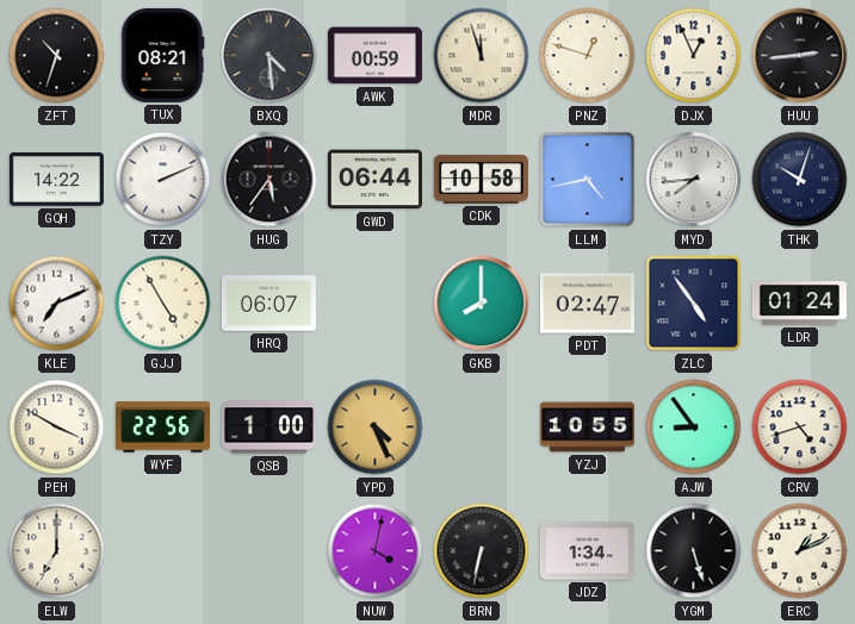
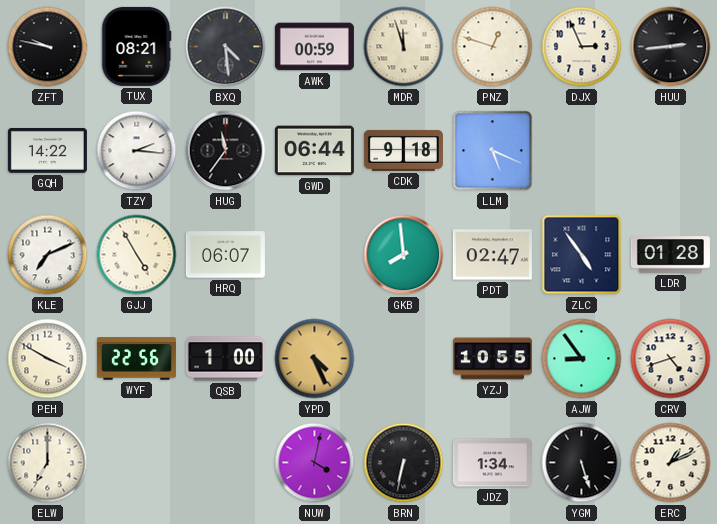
ZFT: 10:33 -> 9:47
DJX: 12:56 -> 2:56
TZY: 2:11 -> 2:16
HUG: 5:36 -> 11:36
CDK: 10:58 -> 9:18
LLM: 4:43 -> 5:19
MYD: 7:44 -> none
THK: 10:03 -> none
GKB: 8:00 -> 7:59
LDR: 01:24 -> 01:28
